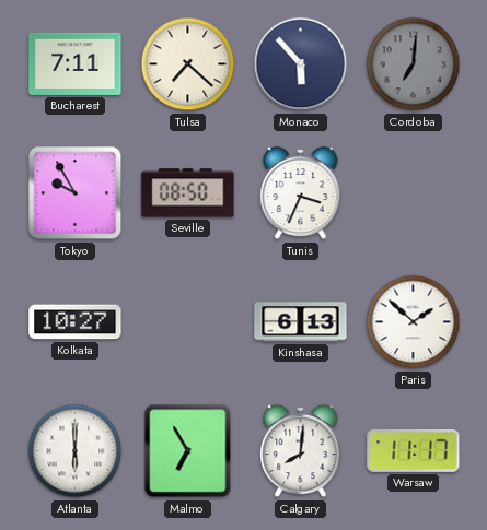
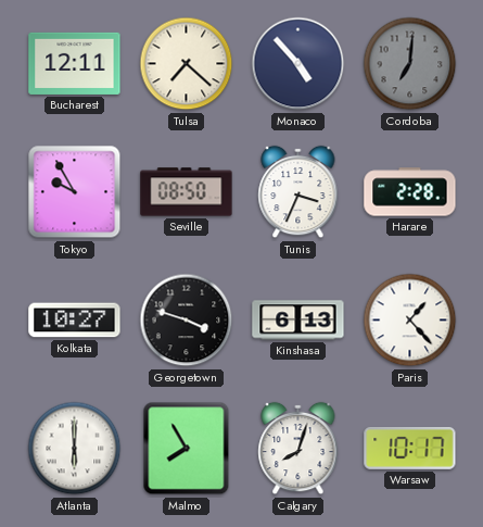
Bucharest: 7:11 -> 12:11
Monaco: 5:53 -> 4:53
Harare: none -> 2:28
Georgetown: none -> 3:48
Paris: 1:52 -> 1:23
Malmo: 6:55 -> 7:55
Calgary: 8:01 -> 8:03
Warsaw: 11:17 -> 10:17
